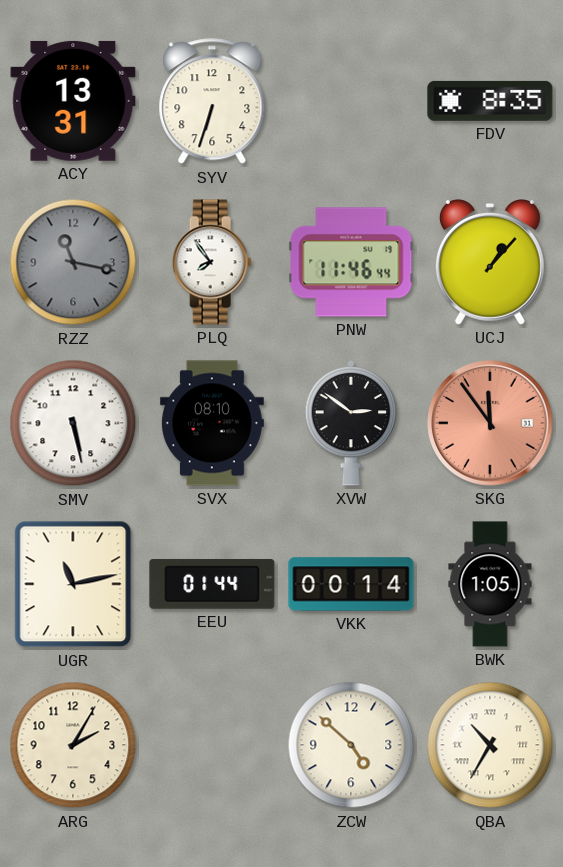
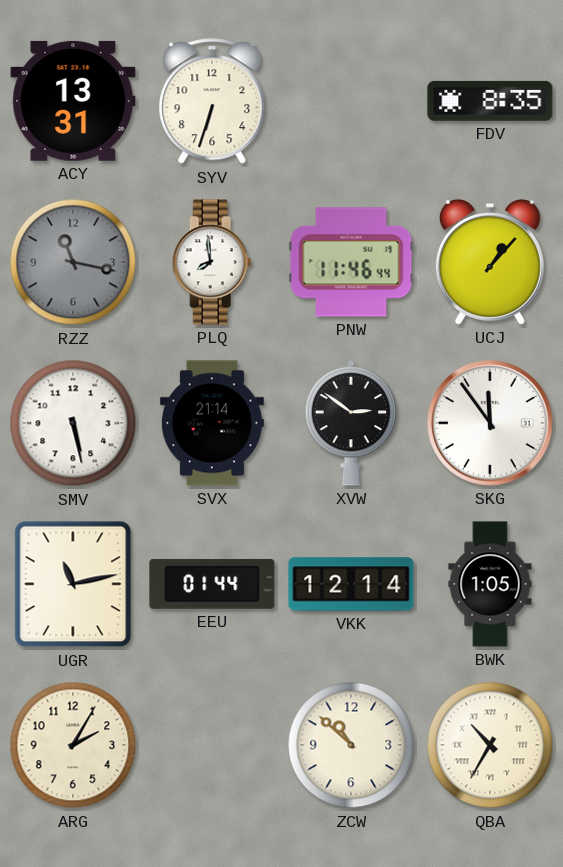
PLQ: 7:54 -> 7:59
SVX: 08:10 -> 21:14
SKG dial: salmon -> white
VKK: 00:14 -> 12:14
ZCW: 4:52 -> 10:52
